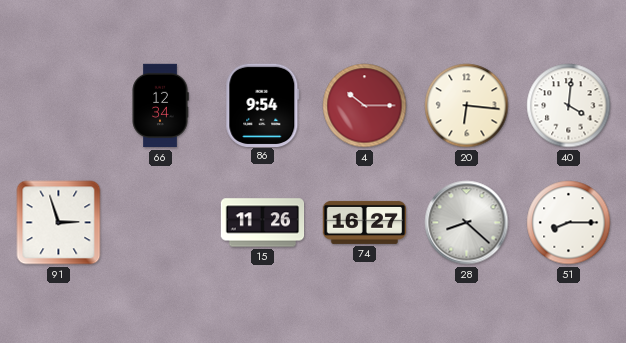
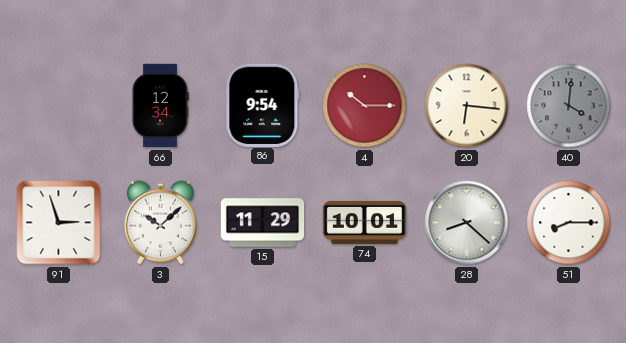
40 dial: white -> grey
3: none -> 10:08
15: 11:26 -> 11:29
74: 16:27 -> 10:01
